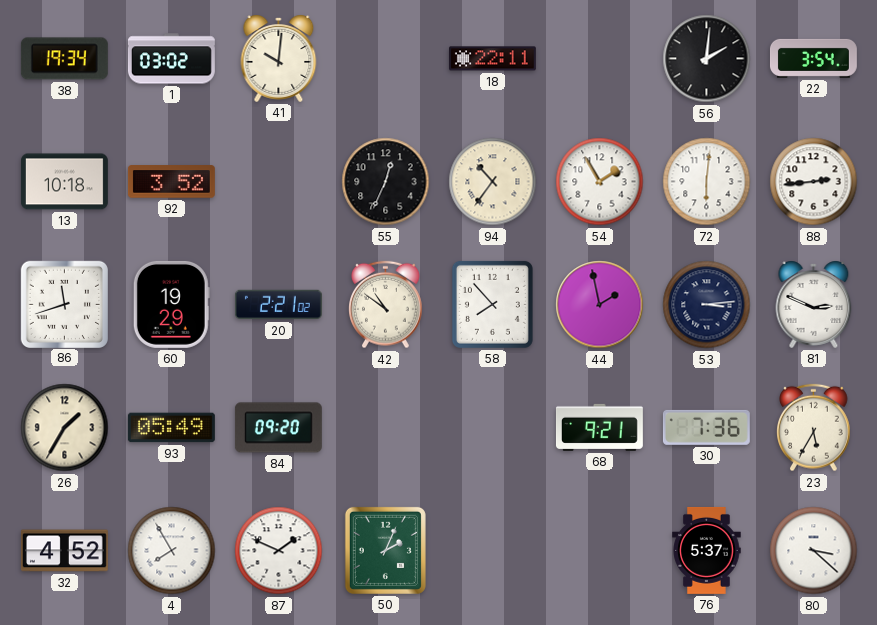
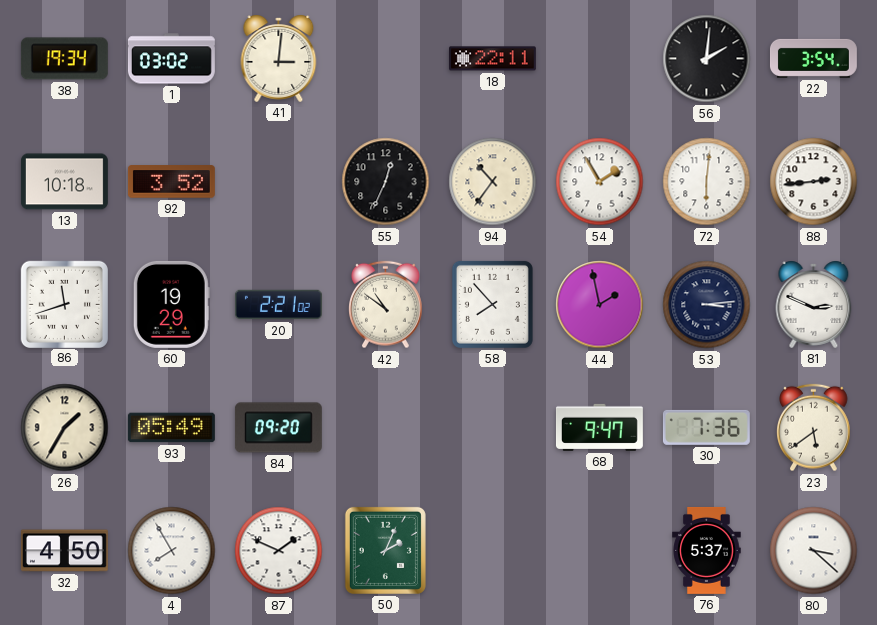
41: 10:01 -> 3:01
68: 9:21 -> 9:47
23: 5:35 -> 5:39
32: 4:52 -> 4:50
